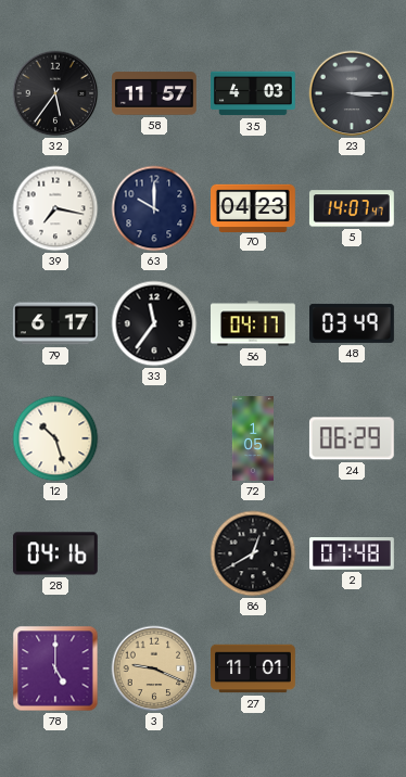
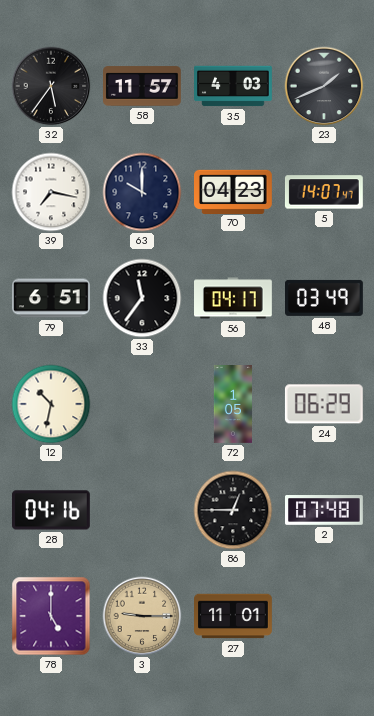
23: 3:15 -> 1:41
79: 6:17 -> 6:51
12: 10:27 -> 10:32
86: 12:40 -> 12:45
3: 9:19 -> 9:15
